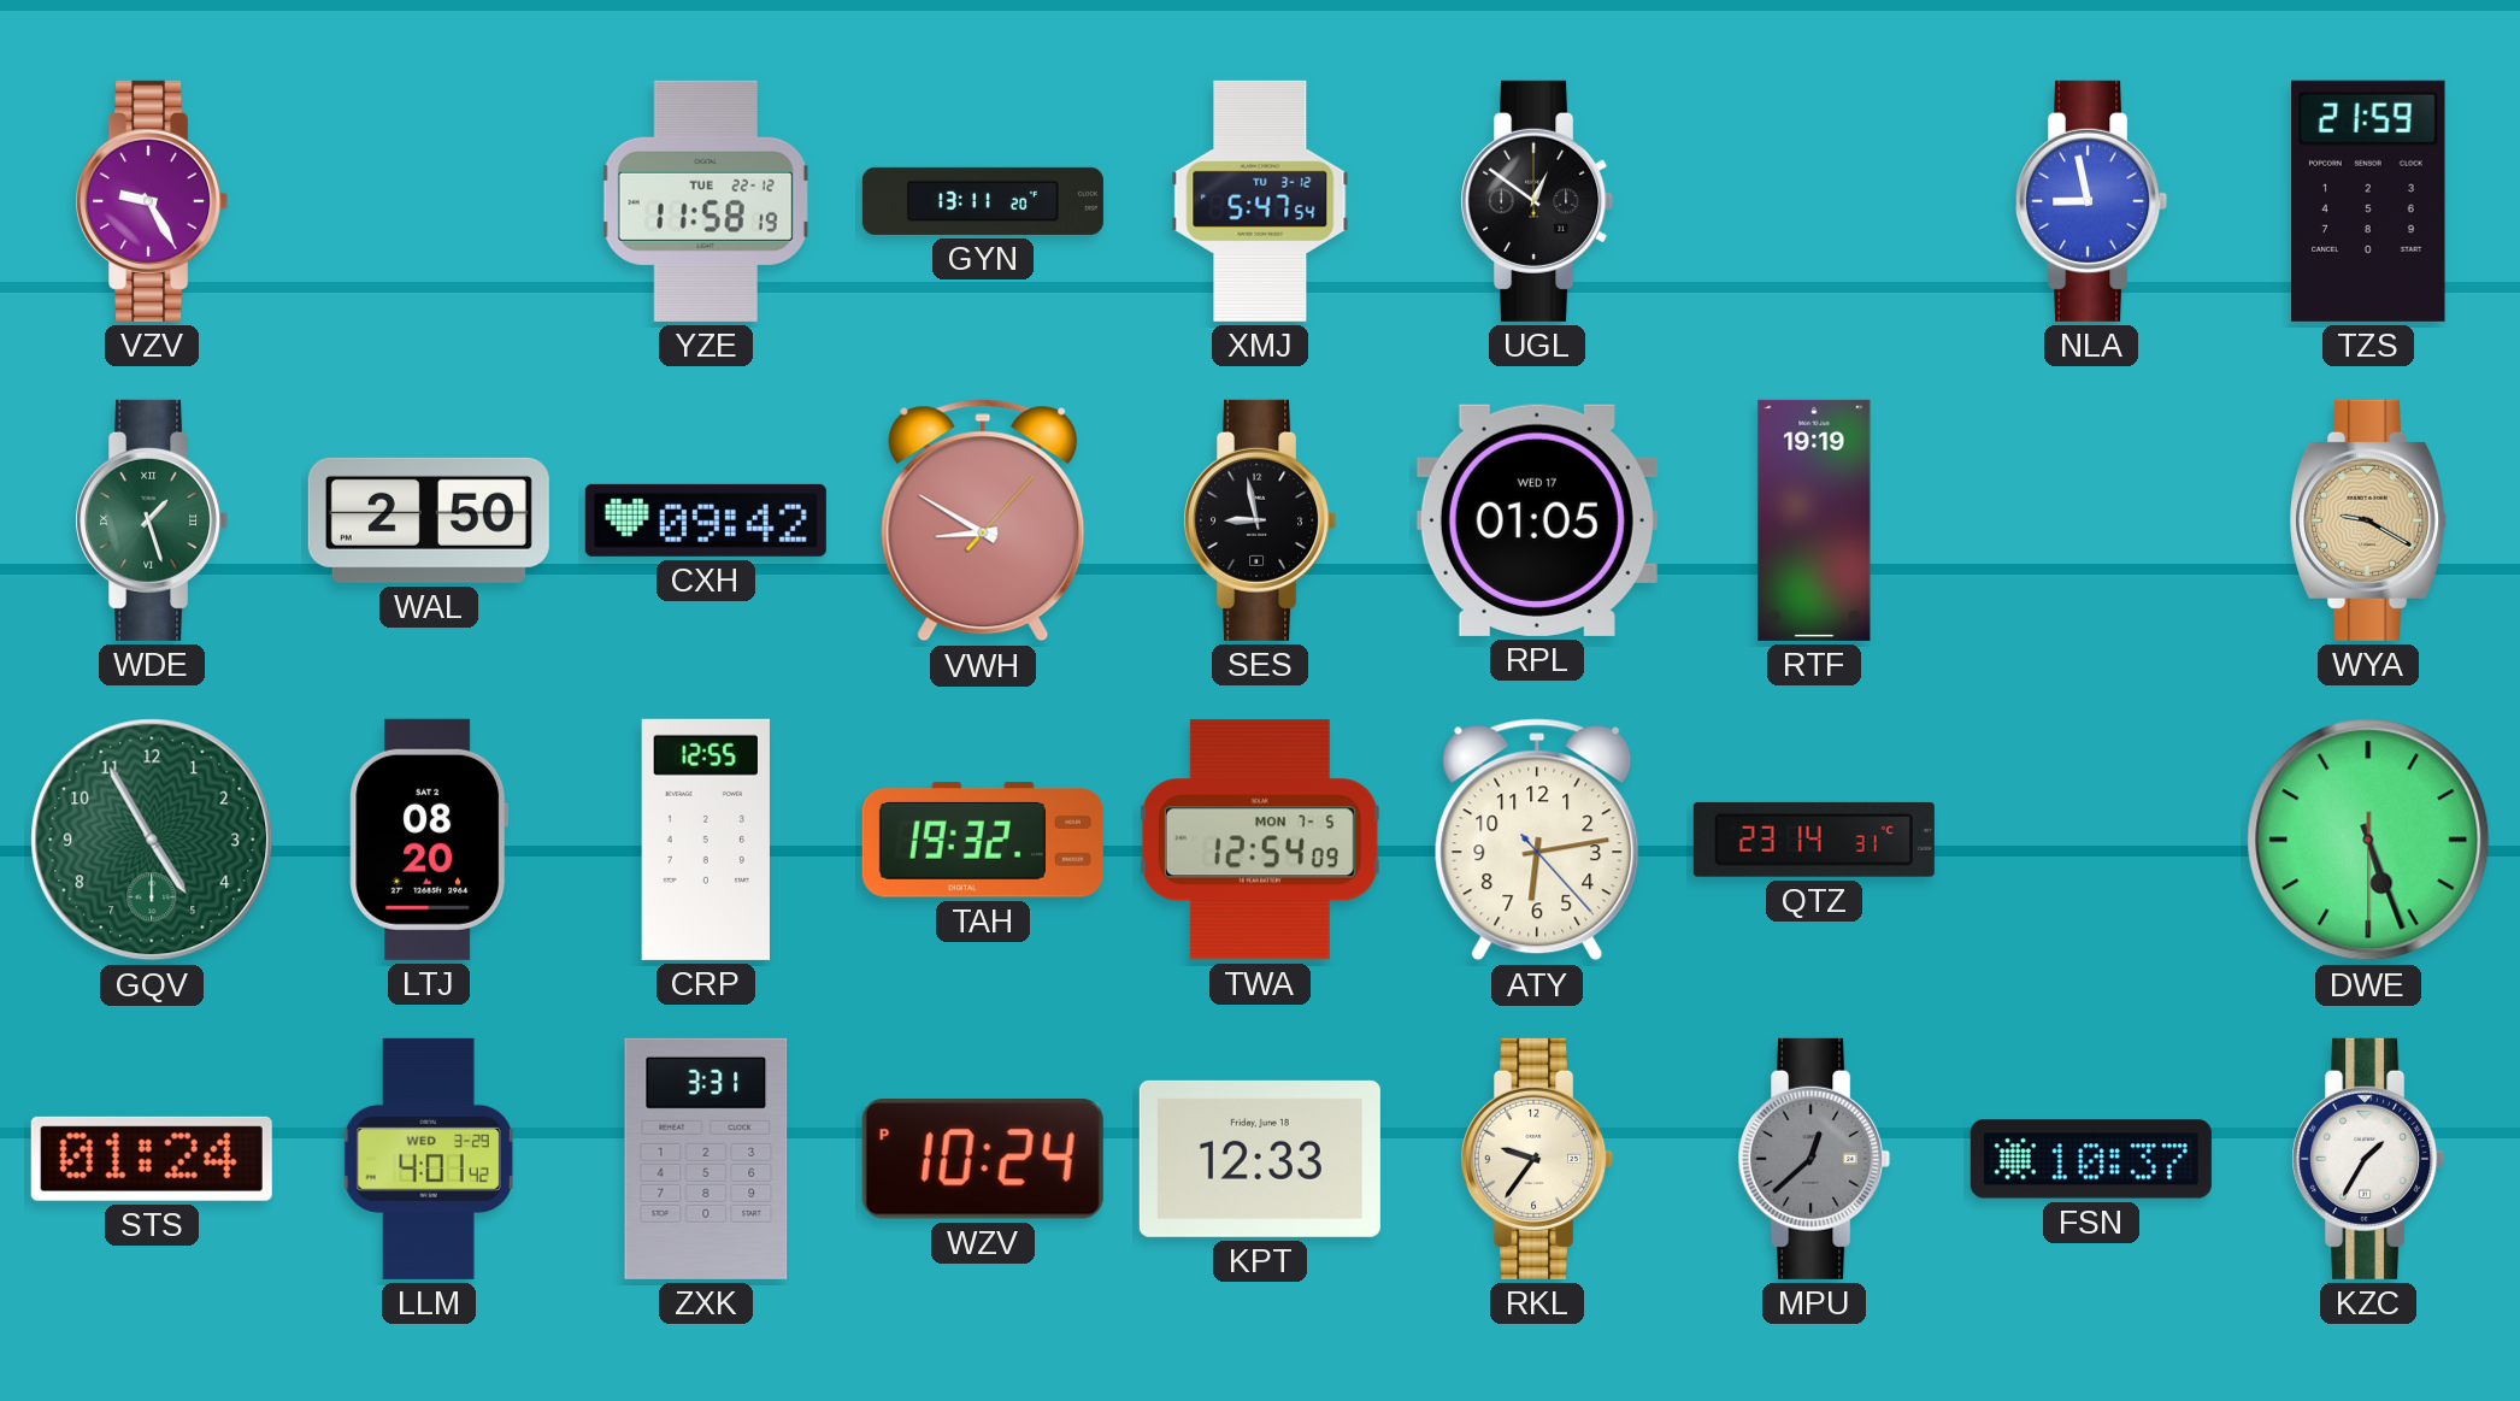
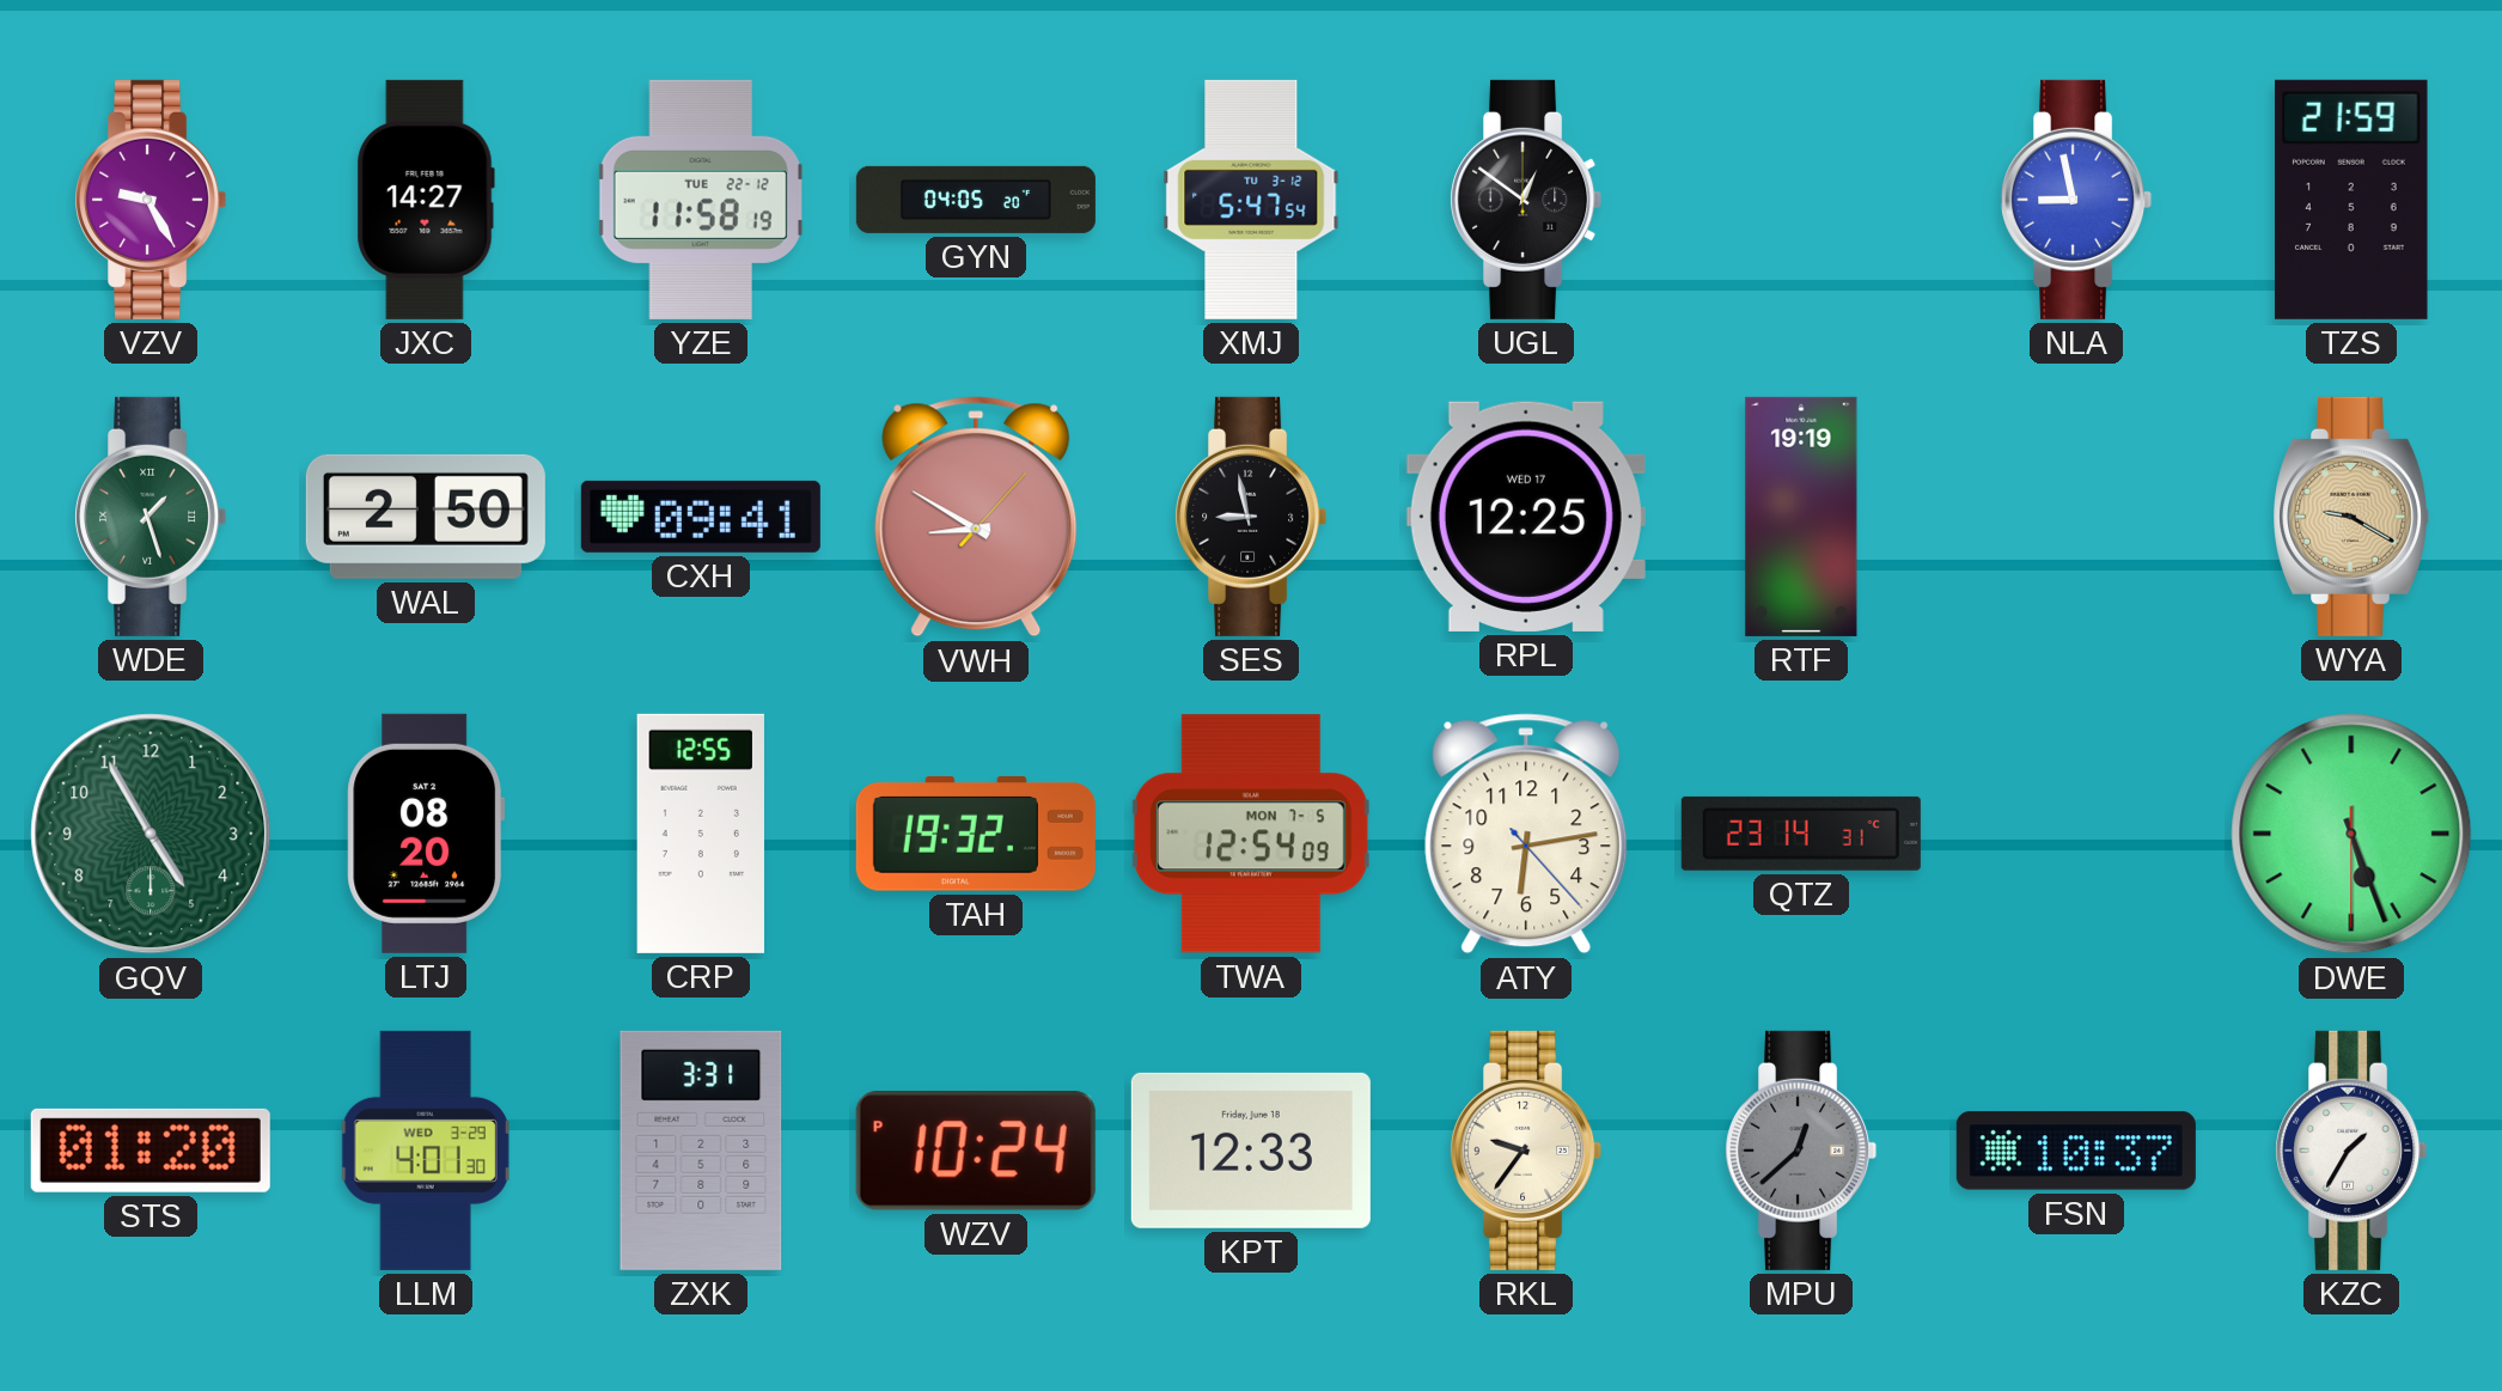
JXC: none -> 14:27
GYN: 13:11 -> 04:05
CXH: 09:42 -> 09:41
RPL: 01:05 -> 12:25
STS: 01:24 -> 01:20
LLM: 4:01:42 -> 4:01:30
